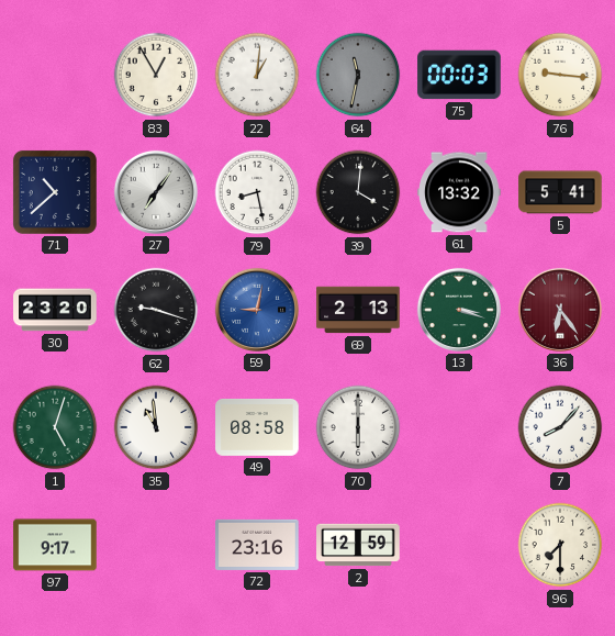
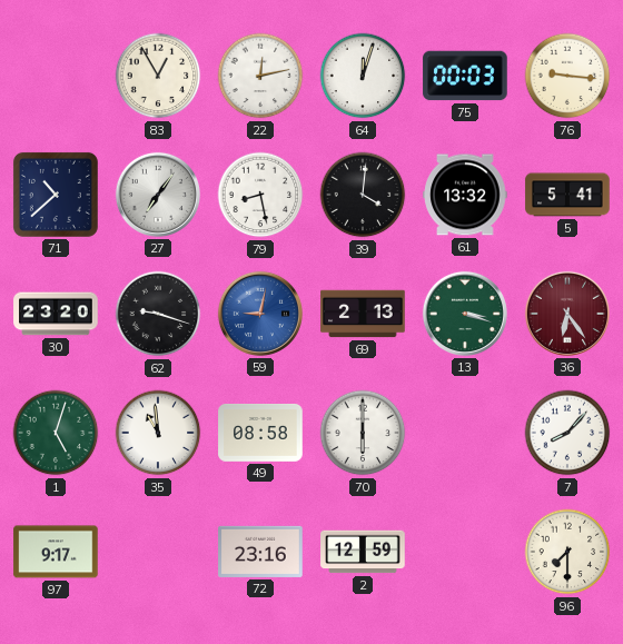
22: 1:01 -> 12:13
64: 11:32 -> 12:03
64 dial: grey -> white
